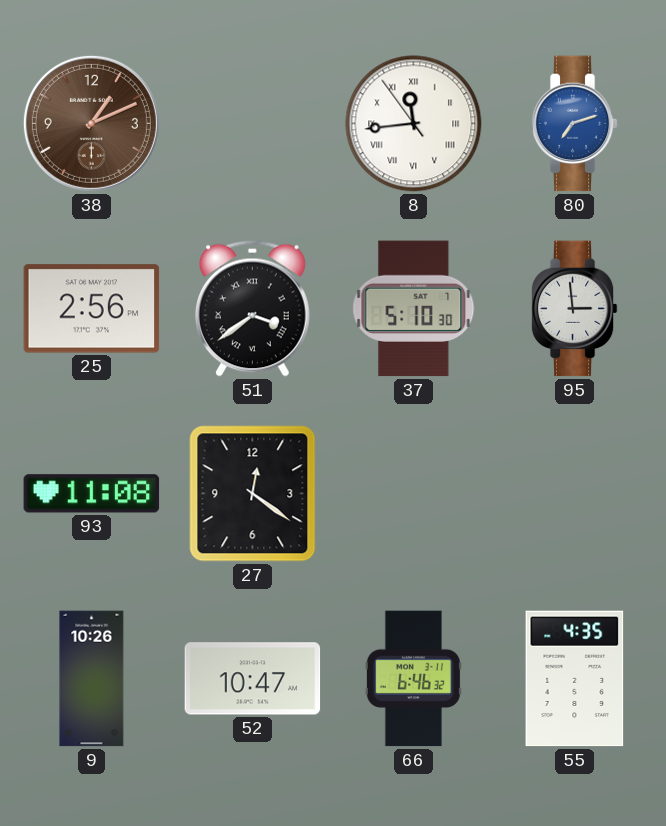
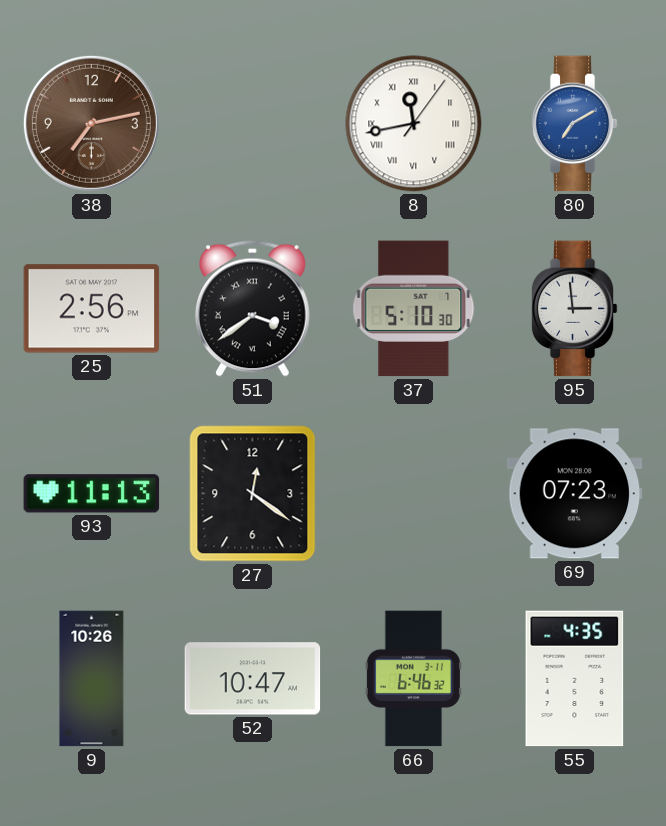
38: 1:11 -> 7:13
8: 11:43:54 -> 11:43:06
80: 7:12 -> 7:10
93: 11:08 -> 11:13
69: none -> 07:23
